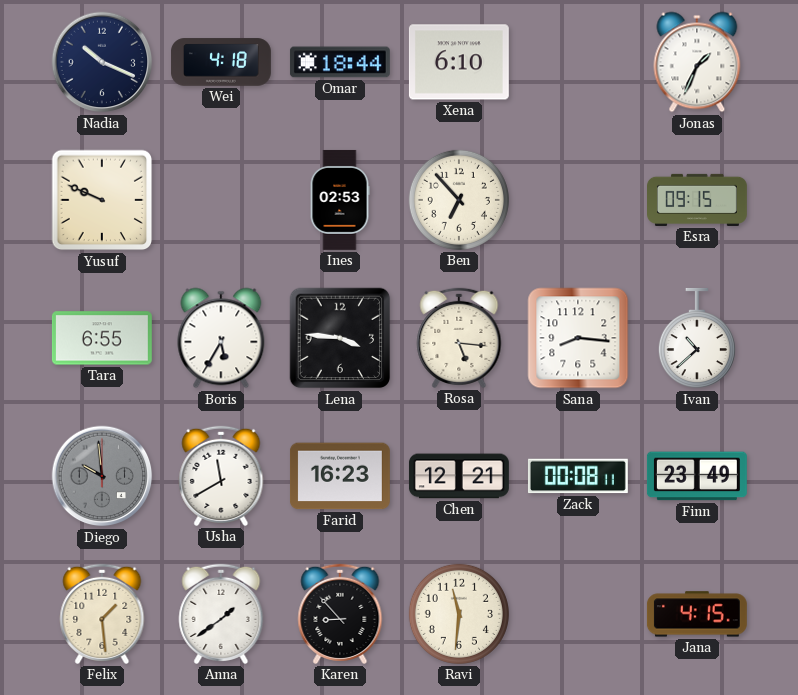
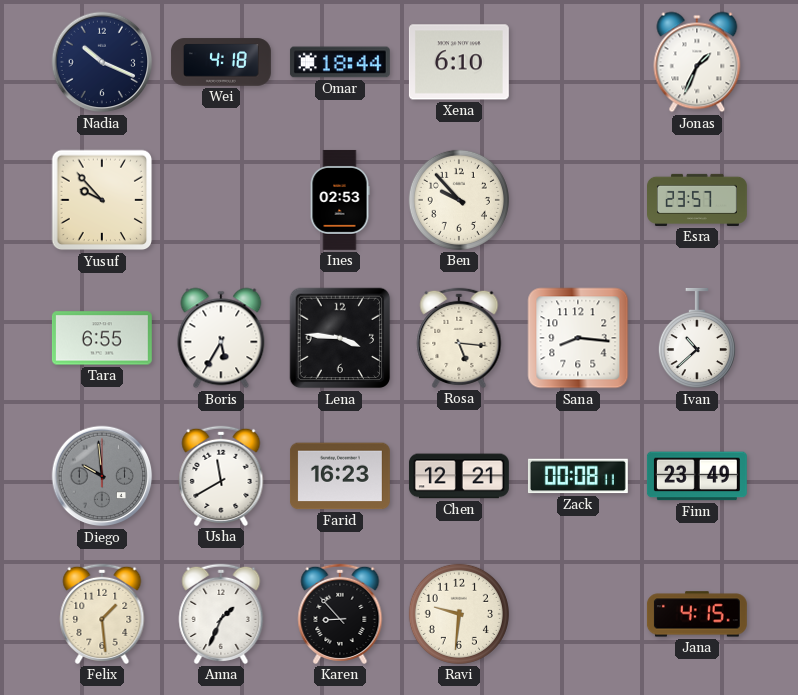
Yusuf: 9:49 -> 9:53
Ben: 6:53 -> 9:53
Esra: 09:15 -> 23:57
Anna: 1:39 -> 1:34
Ravi: 11:31 -> 9:31
